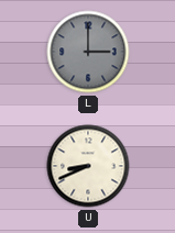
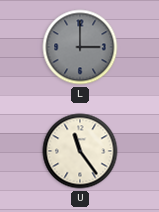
U: 8:41 -> 11:24
